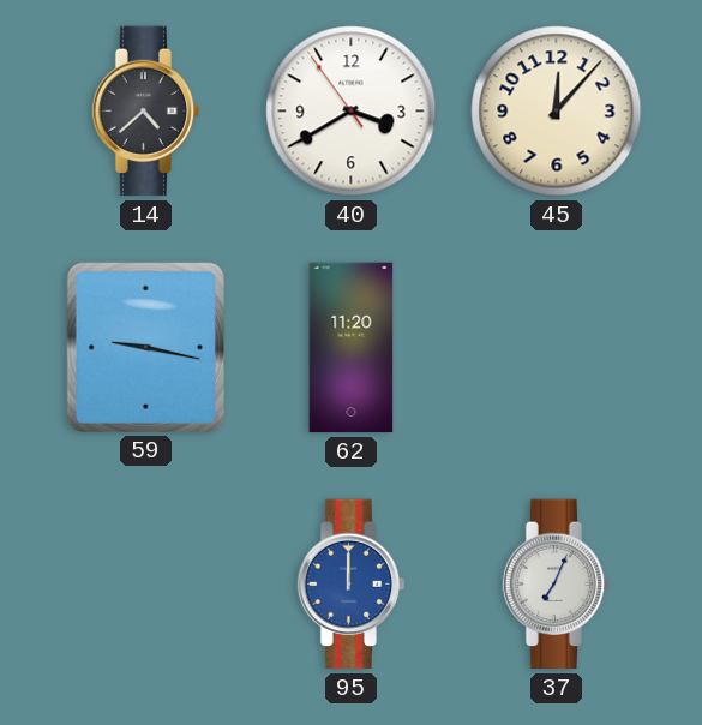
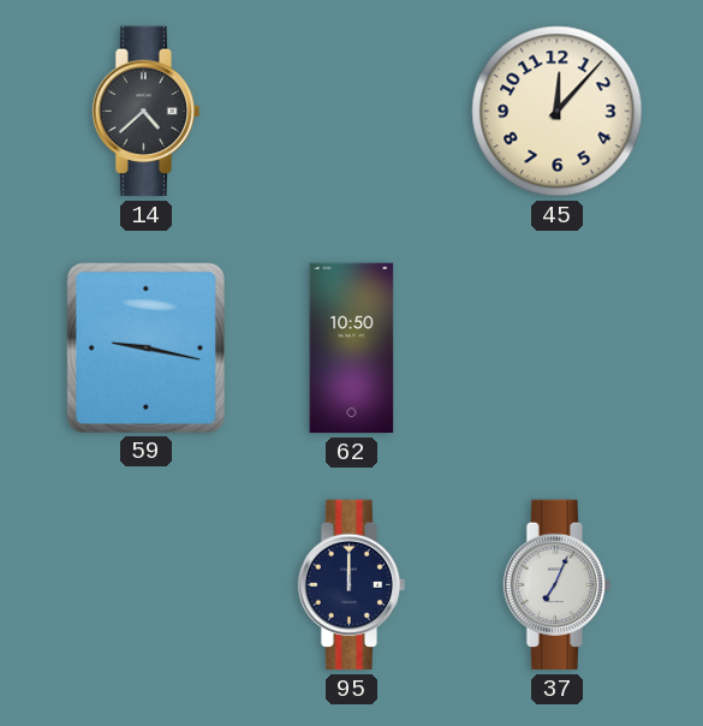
40: 3:39 -> none
62: 11:20 -> 10:50
95 dial: blue -> navy
